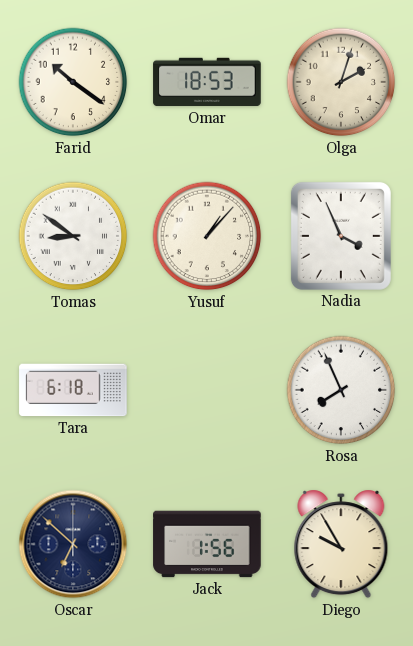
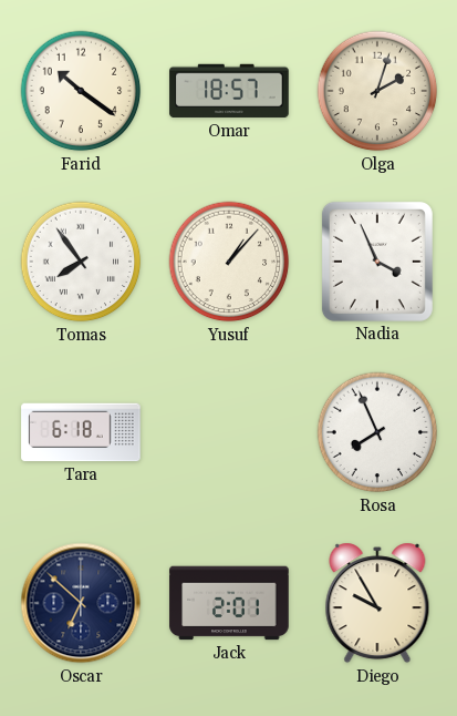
Omar: 18:53 -> 18:57
Tomas: 8:51 -> 7:54
Jack: 1:56 -> 2:01
